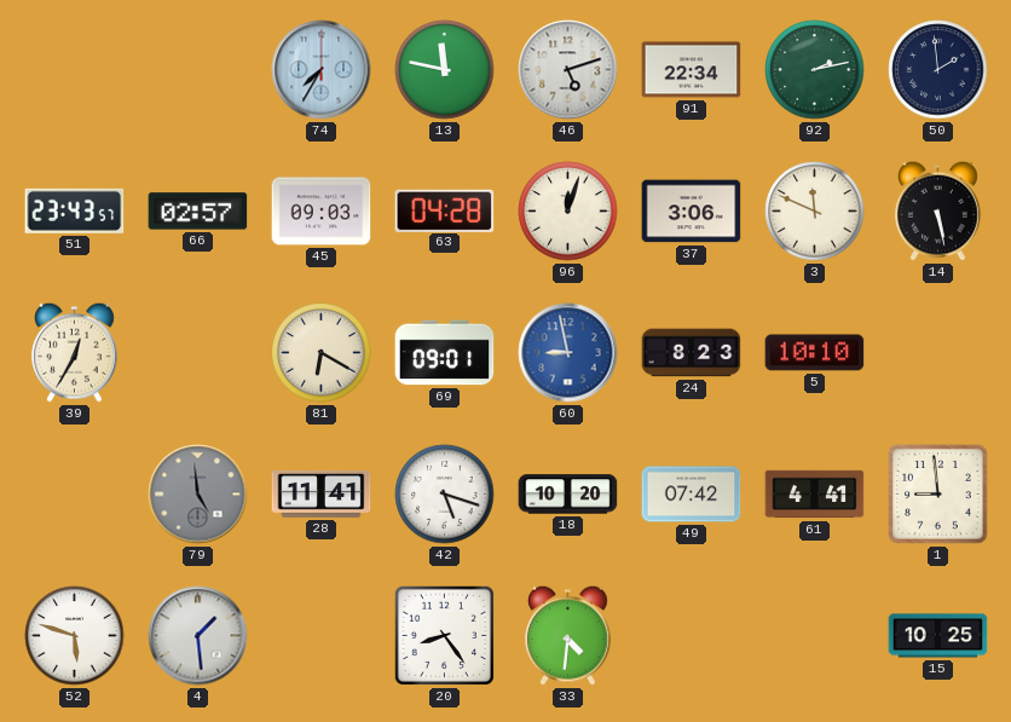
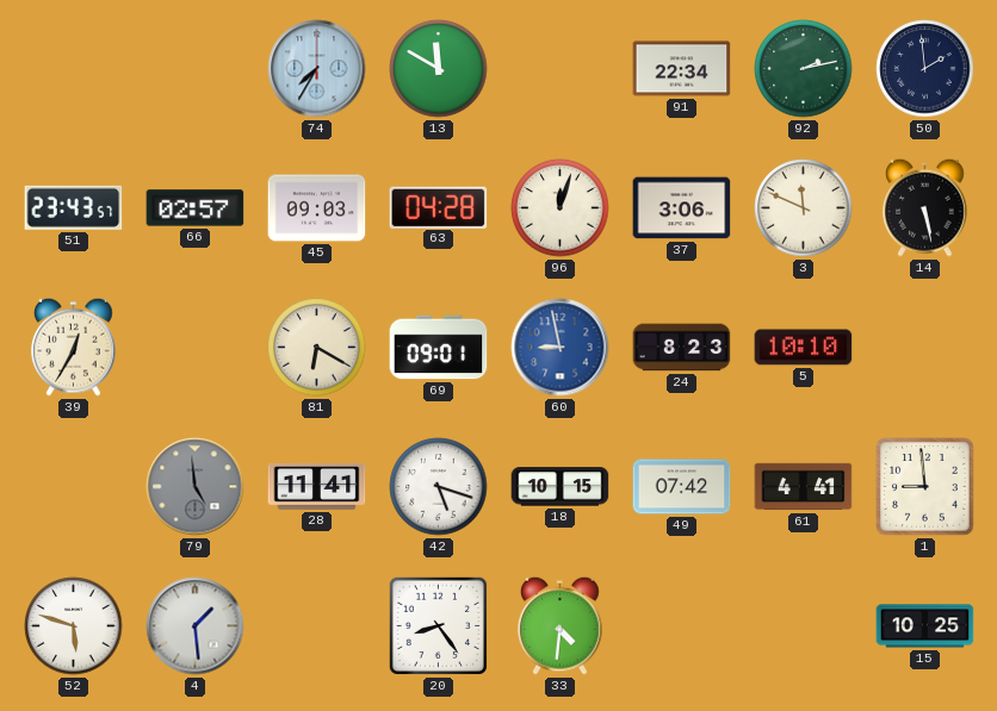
13: 11:47 -> 11:50
46: 5:12 -> none
18: 10:20 -> 10:15
